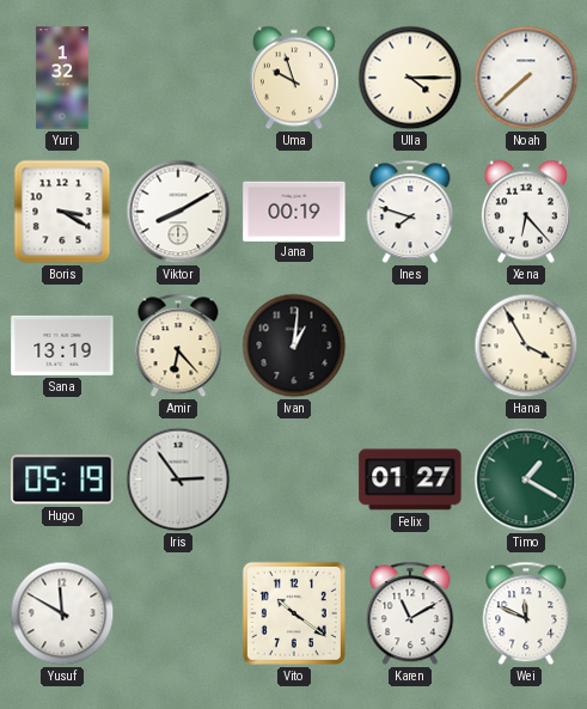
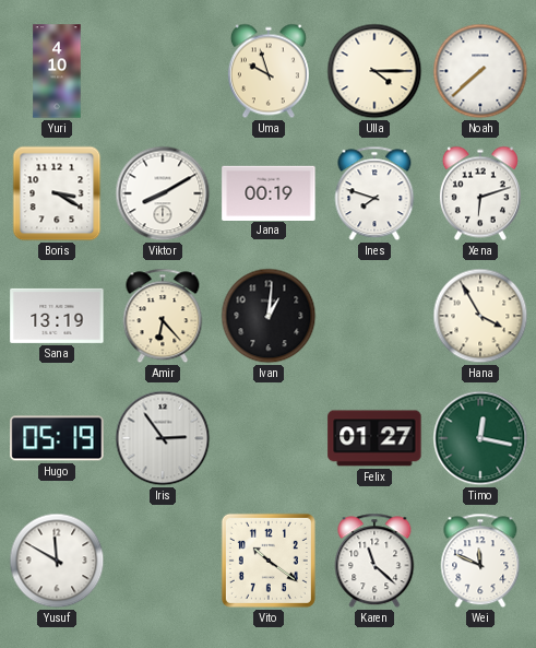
Yuri: 1:32 -> 4:10
Xena: 6:23 -> 6:12
Timo: 1:20 -> 12:17
Karen: 11:10 -> 11:22
